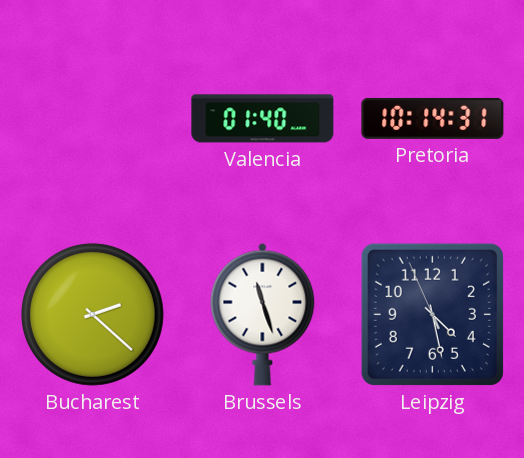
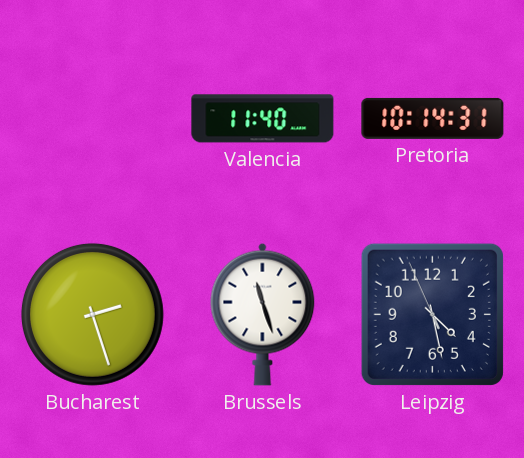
Valencia: 01:40 -> 11:40
Bucharest: 2:22 -> 2:27
